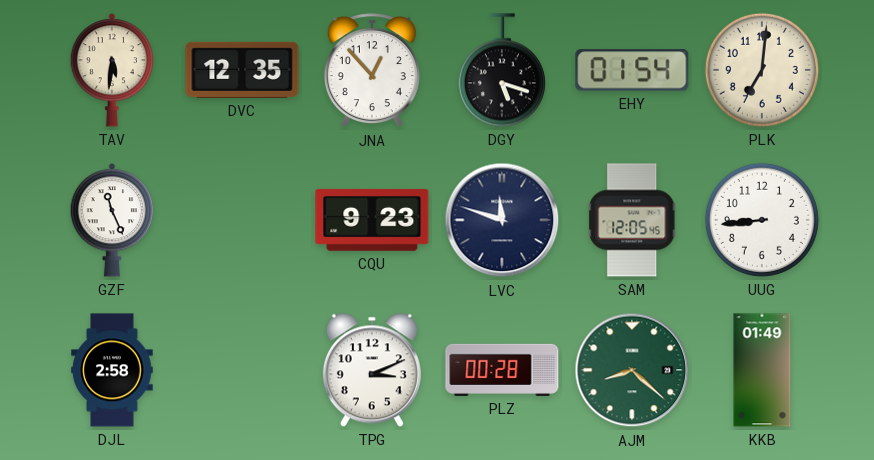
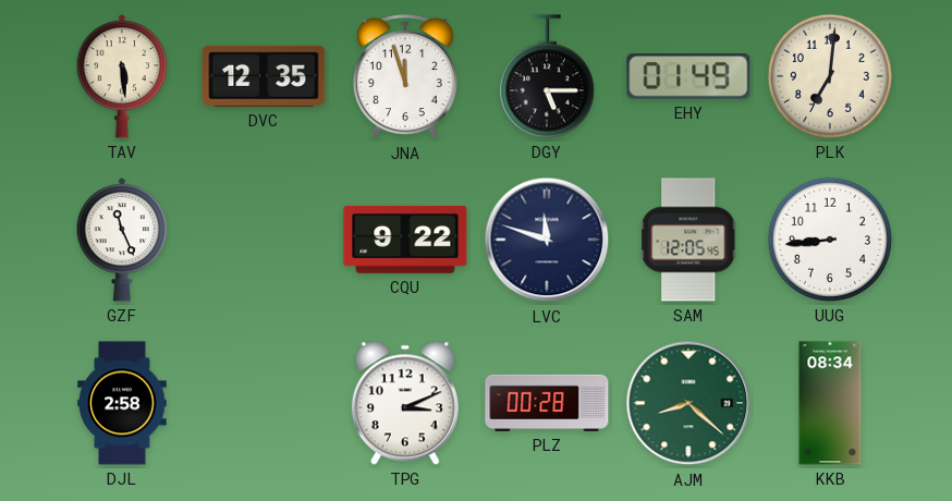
TAV: 5:31 -> 5:29
JNA: 12:53 -> 11:57
DGY: 5:18 -> 5:15
EHY: 01:54 -> 01:49
CQU: 9:23 -> 9:22
KKB: 01:49 -> 08:34
